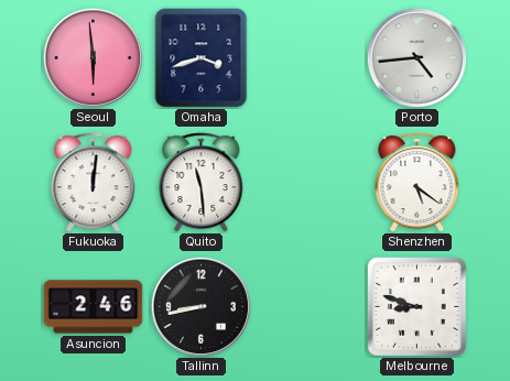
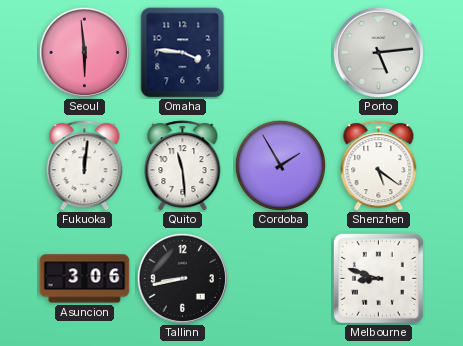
Omaha: 3:42 -> 3:46
Porto: 4:44 -> 5:14
Cordoba: none -> 1:55
Asuncion: 2:46 -> 3:06
